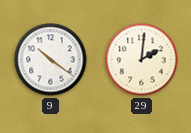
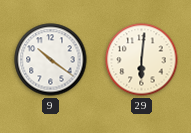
29: 2:01 -> 6:01
